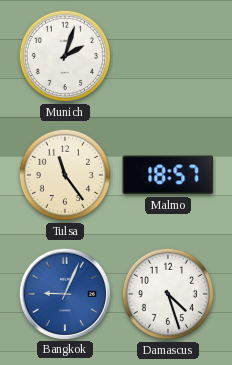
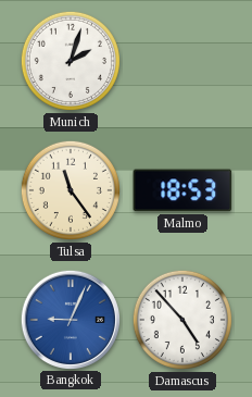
Malmo: 18:57 -> 18:53
Damascus: 4:27 -> 4:53
